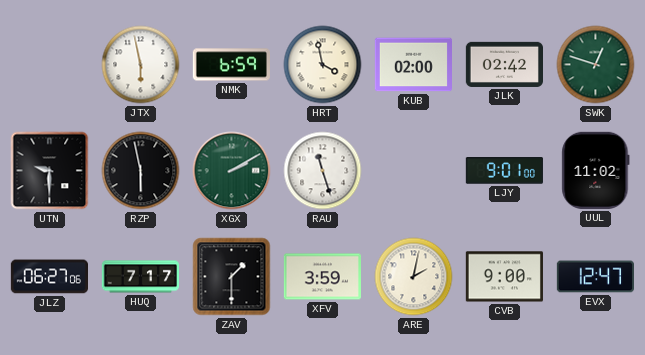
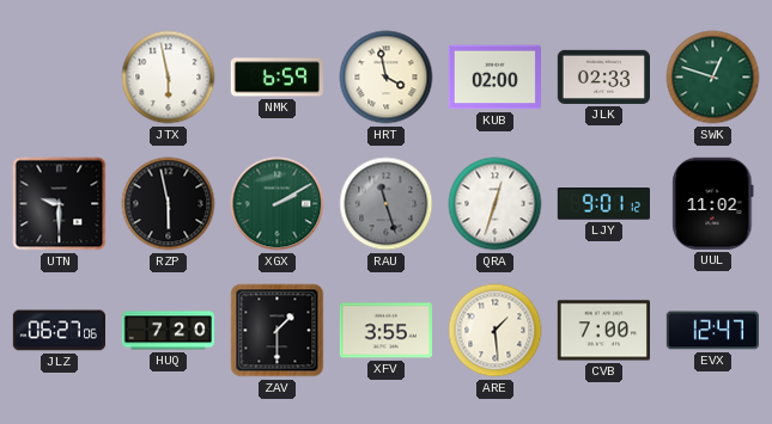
JLK: 02:42 -> 02:33
RAU dial: white -> grey
QRA: none -> 12:33
LJY: 9:01:00 -> 9:01:12
HUQ: 7:17 -> 7:20
XFV: 3:59 -> 3:55
ARE: 2:02 -> 1:29
CVB: 9:00 -> 7:00
